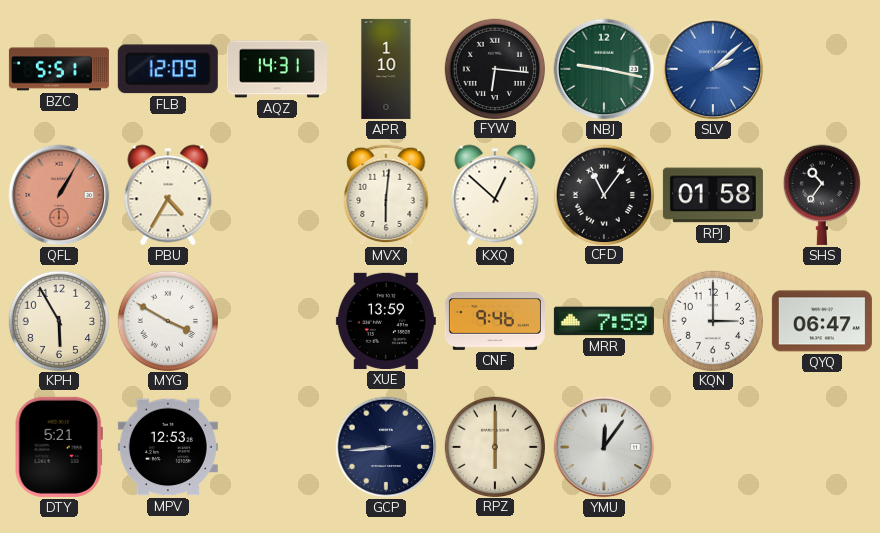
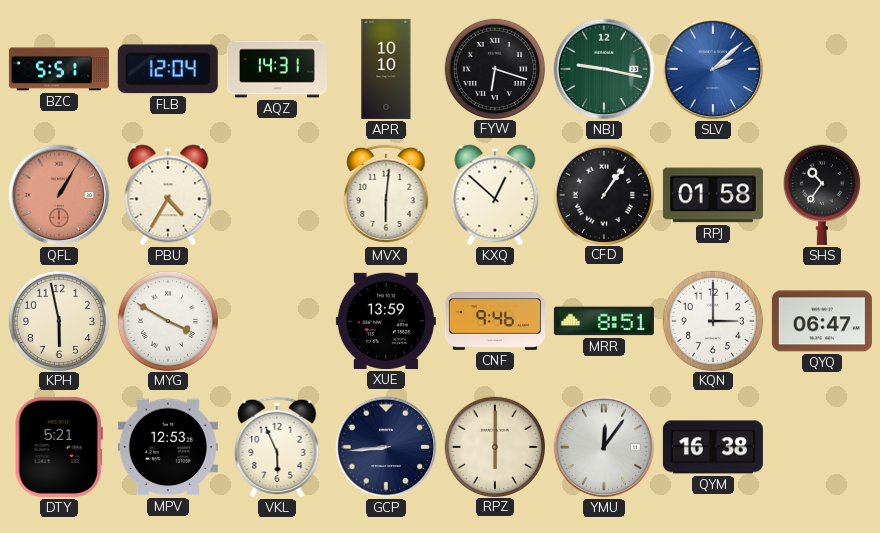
FLB: 12:09 -> 12:04
APR: 1:10 -> 10:10
FYW: 6:16 -> 6:18
CFD: 11:06 -> 1:06
KPH: 5:55 -> 5:58
MRR: 7:59 -> 8:51
VKL: none -> 5:56
QYM: none -> 16:38
